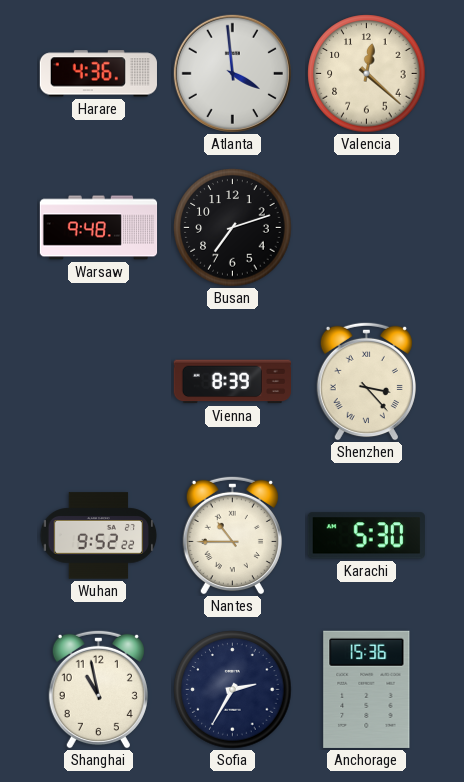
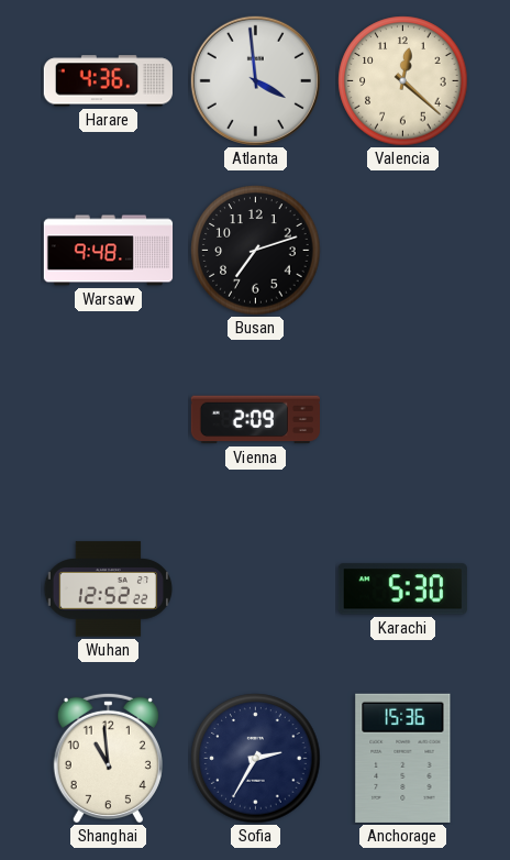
Vienna: 8:39 -> 2:09
Shenzhen: 3:23 -> none
Wuhan: 9:52 -> 12:52
Nantes: 10:45 -> none
Shanghai: 10:58 -> 10:59
